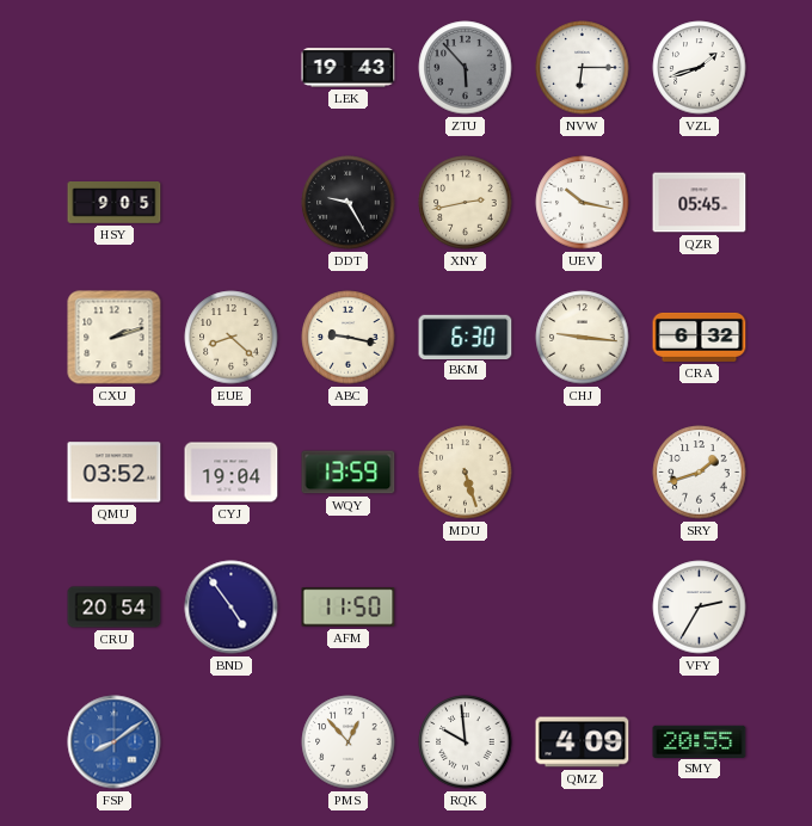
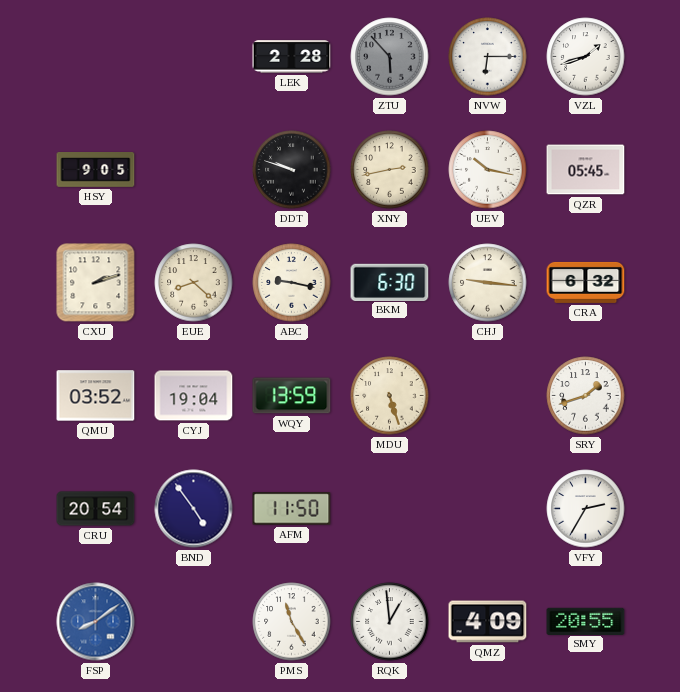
LEK: 19:43 -> 2:28
DDT: 9:25 -> 9:48
PMS: 12:53 -> 11:25
RQK: 9:59 -> 12:59
